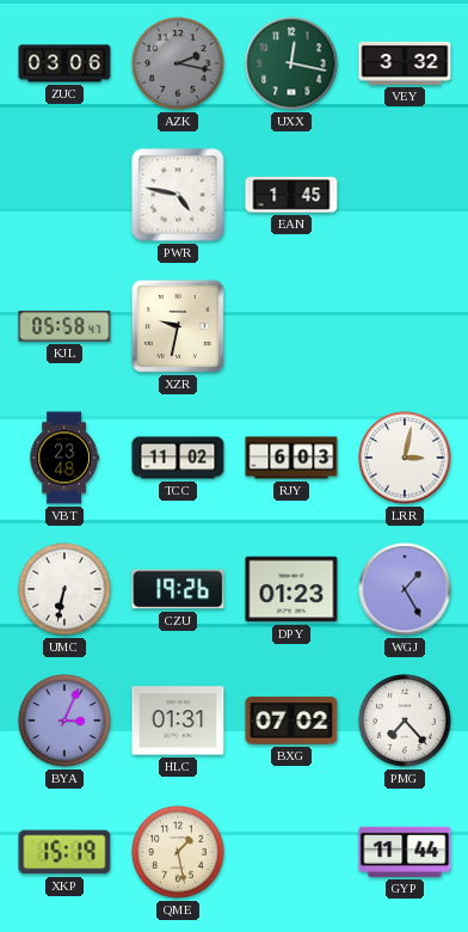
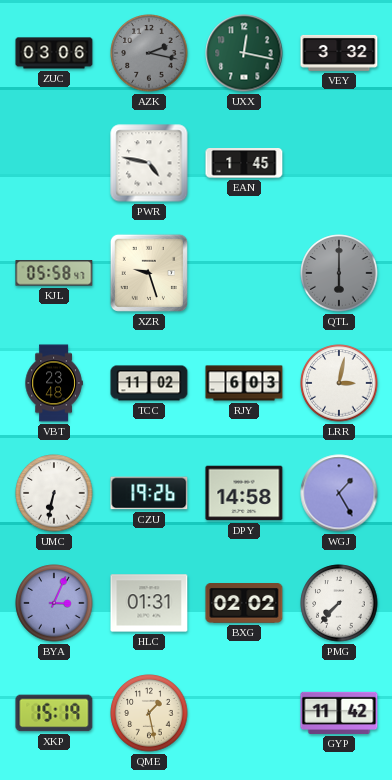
XZR: 9:32 -> 9:27
QTL: none -> 6:00
DPY: 01:23 -> 14:58
BXG: 07:02 -> 02:02
PMG: 7:23 -> 7:37
GYP: 11:44 -> 11:42
